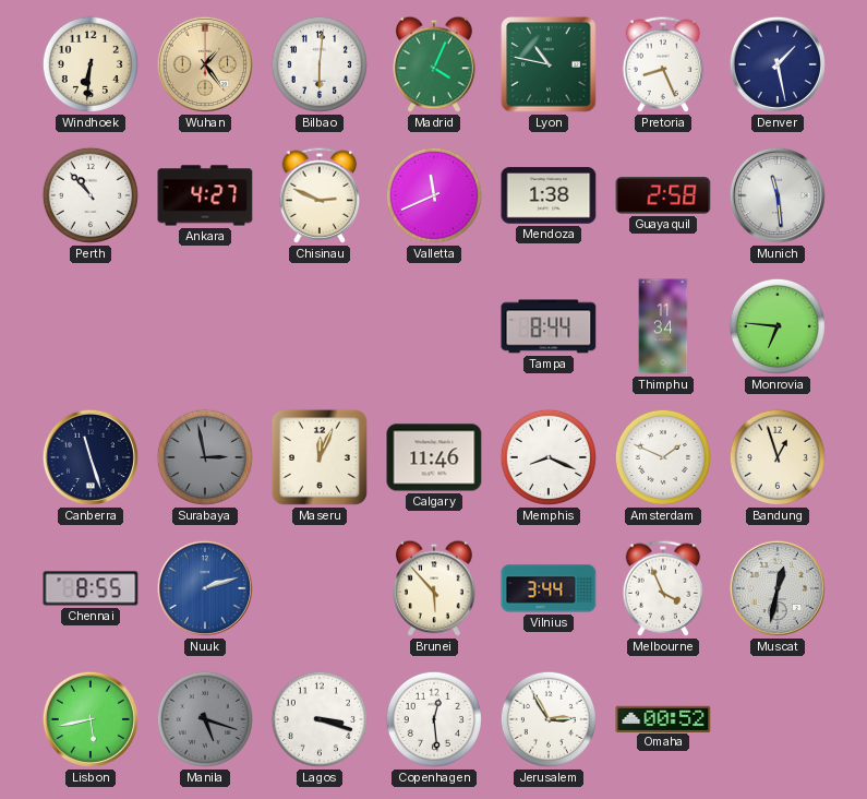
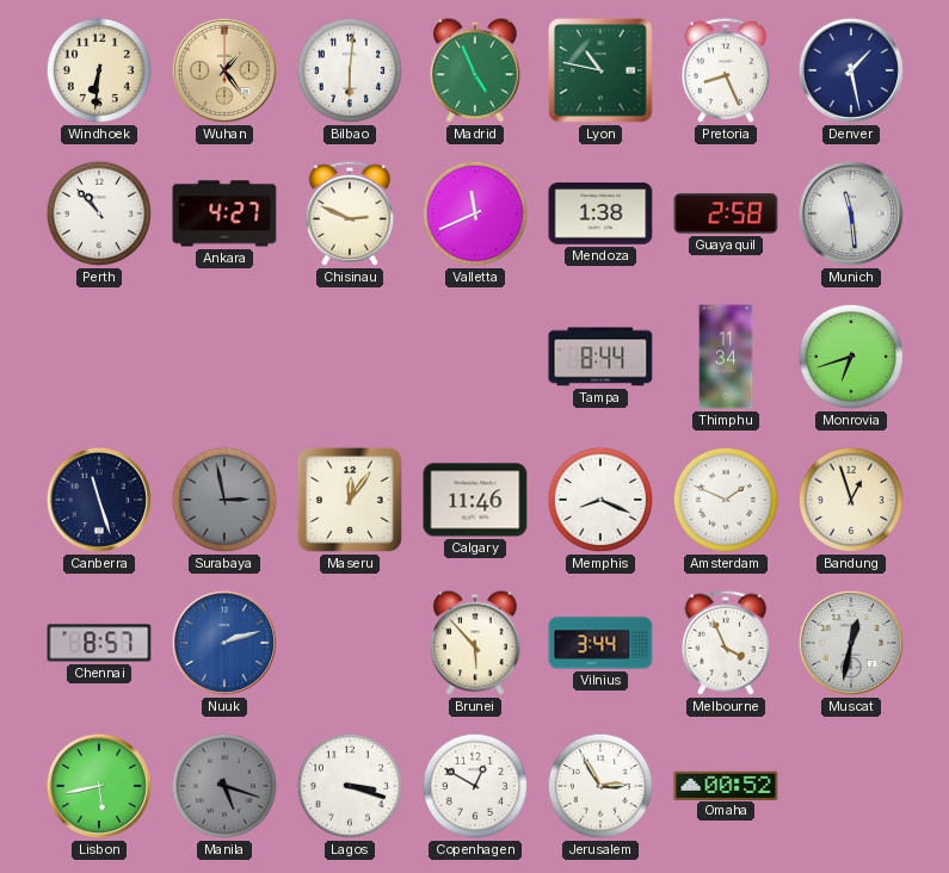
Madrid: 4:04 -> 4:56
Monrovia: 6:46 -> 6:42
Maseru: 12:04 -> 12:06
Chennai: 8:55 -> 8:57
Copenhagen: 12:29 -> 12:50
